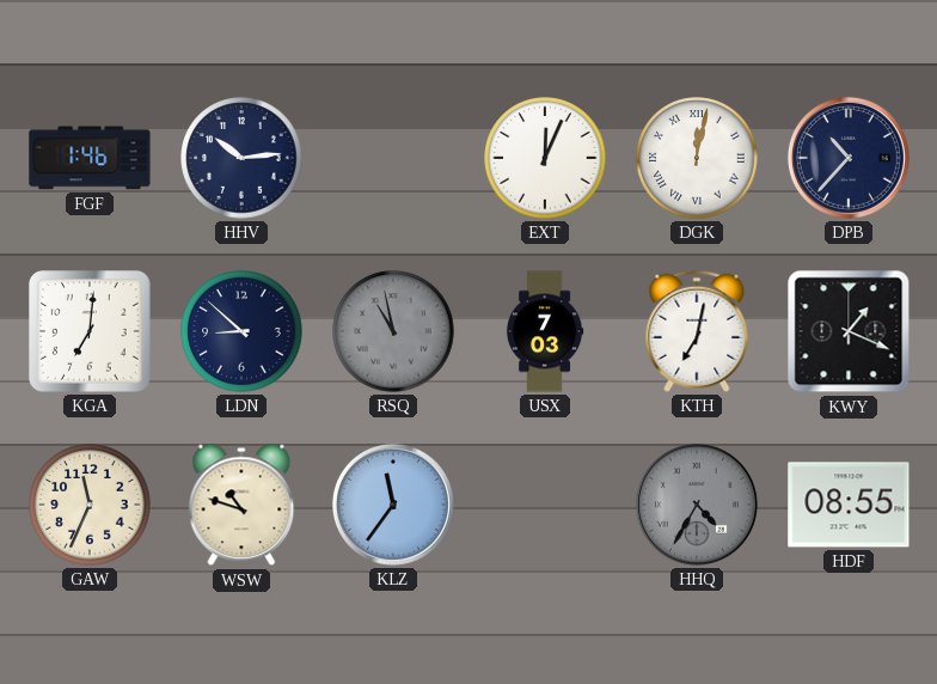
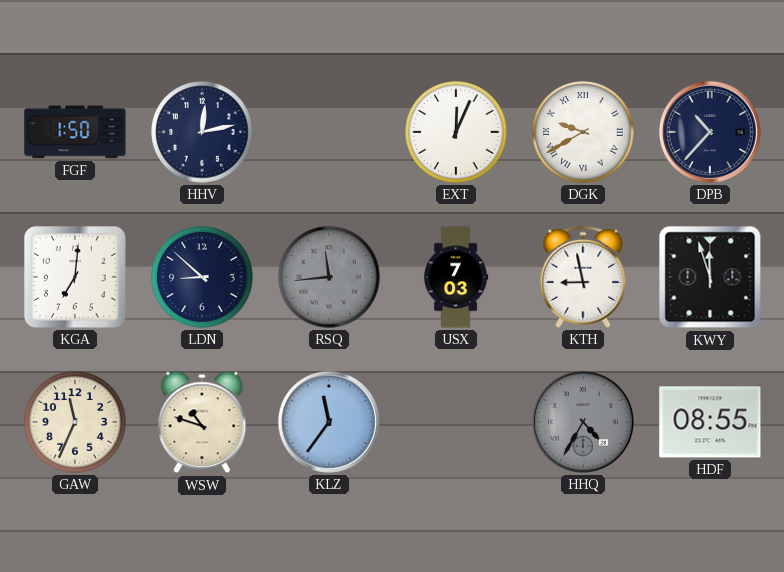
FGF: 1:46 -> 1:50
HHV: 10:14 -> 12:13
DGK: 12:02 -> 9:40
RSQ: 10:58 -> 11:44
KTH: 7:02 -> 8:58
KWY: 1:19 -> 11:57
